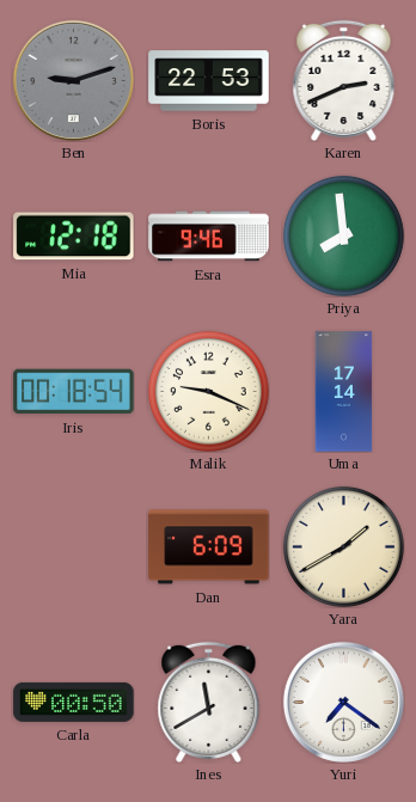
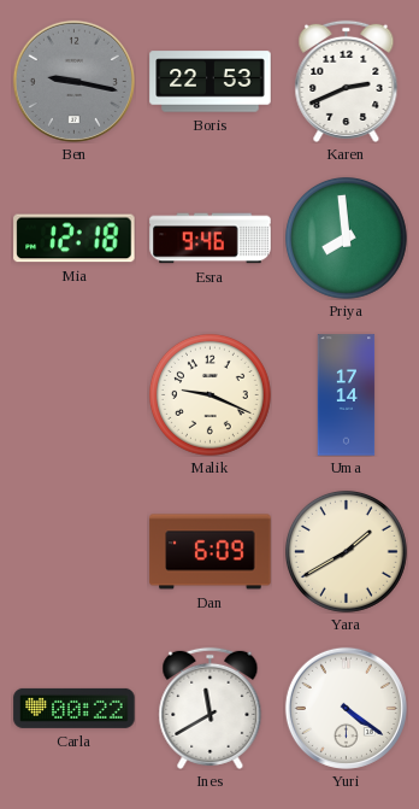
Ben: 9:12 -> 9:17
Iris: 00:18 -> none
Carla: 00:50 -> 00:22
Yuri: 7:21 -> 4:21
